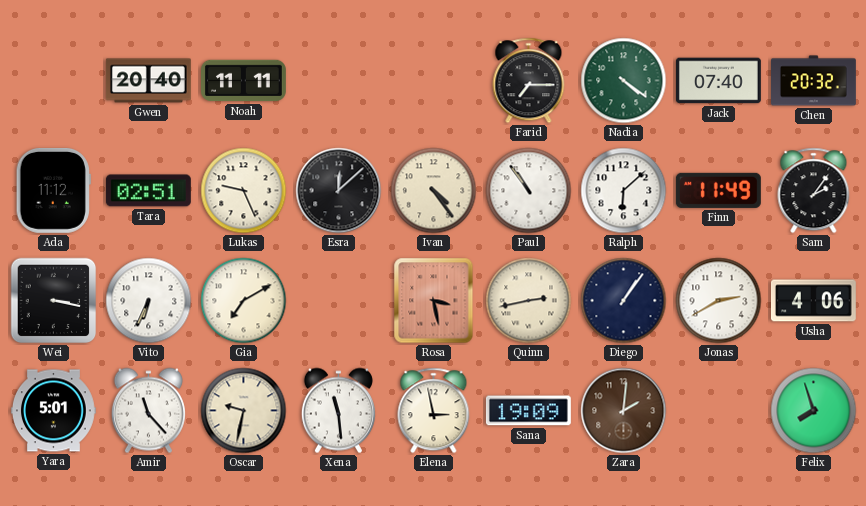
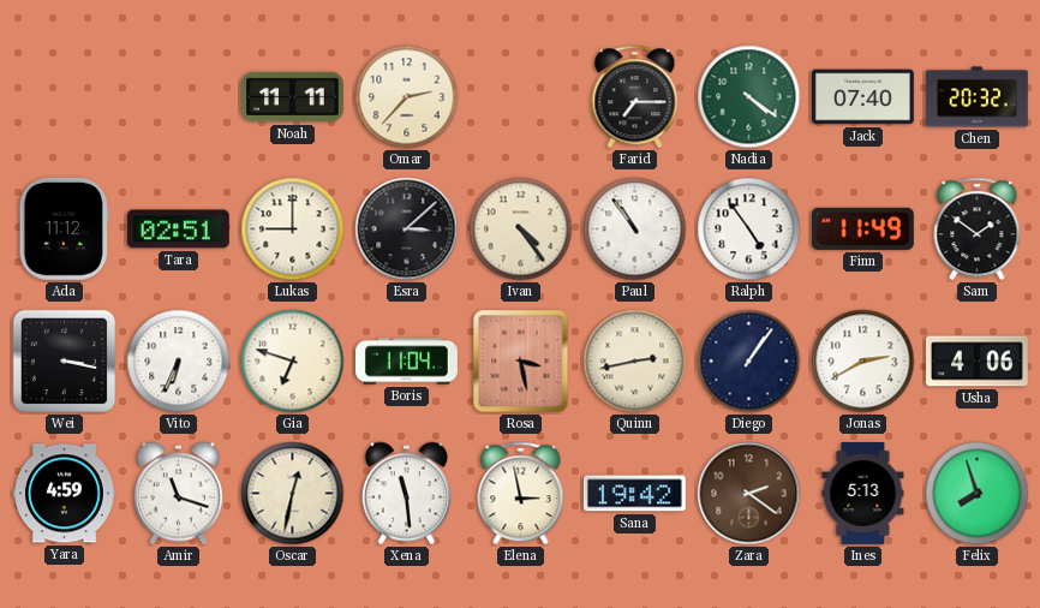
Gwen: 20:40 -> none
Omar: none -> 2:37
Lukas: 9:26 -> 9:00
Esra: 12:08 -> 3:08
Ralph: 6:08 -> 4:54
Sam: 2:06 -> 1:51
Gia: 7:10 -> 6:48
Boris: none -> 11:04
Yara: 5:01 -> 4:59
Amir: 11:23 -> 11:18
Oscar: 9:32 -> 12:32
Sana: 19:09 -> 19:42
Zara: 2:01 -> 2:21
Ines: none -> 5:13
